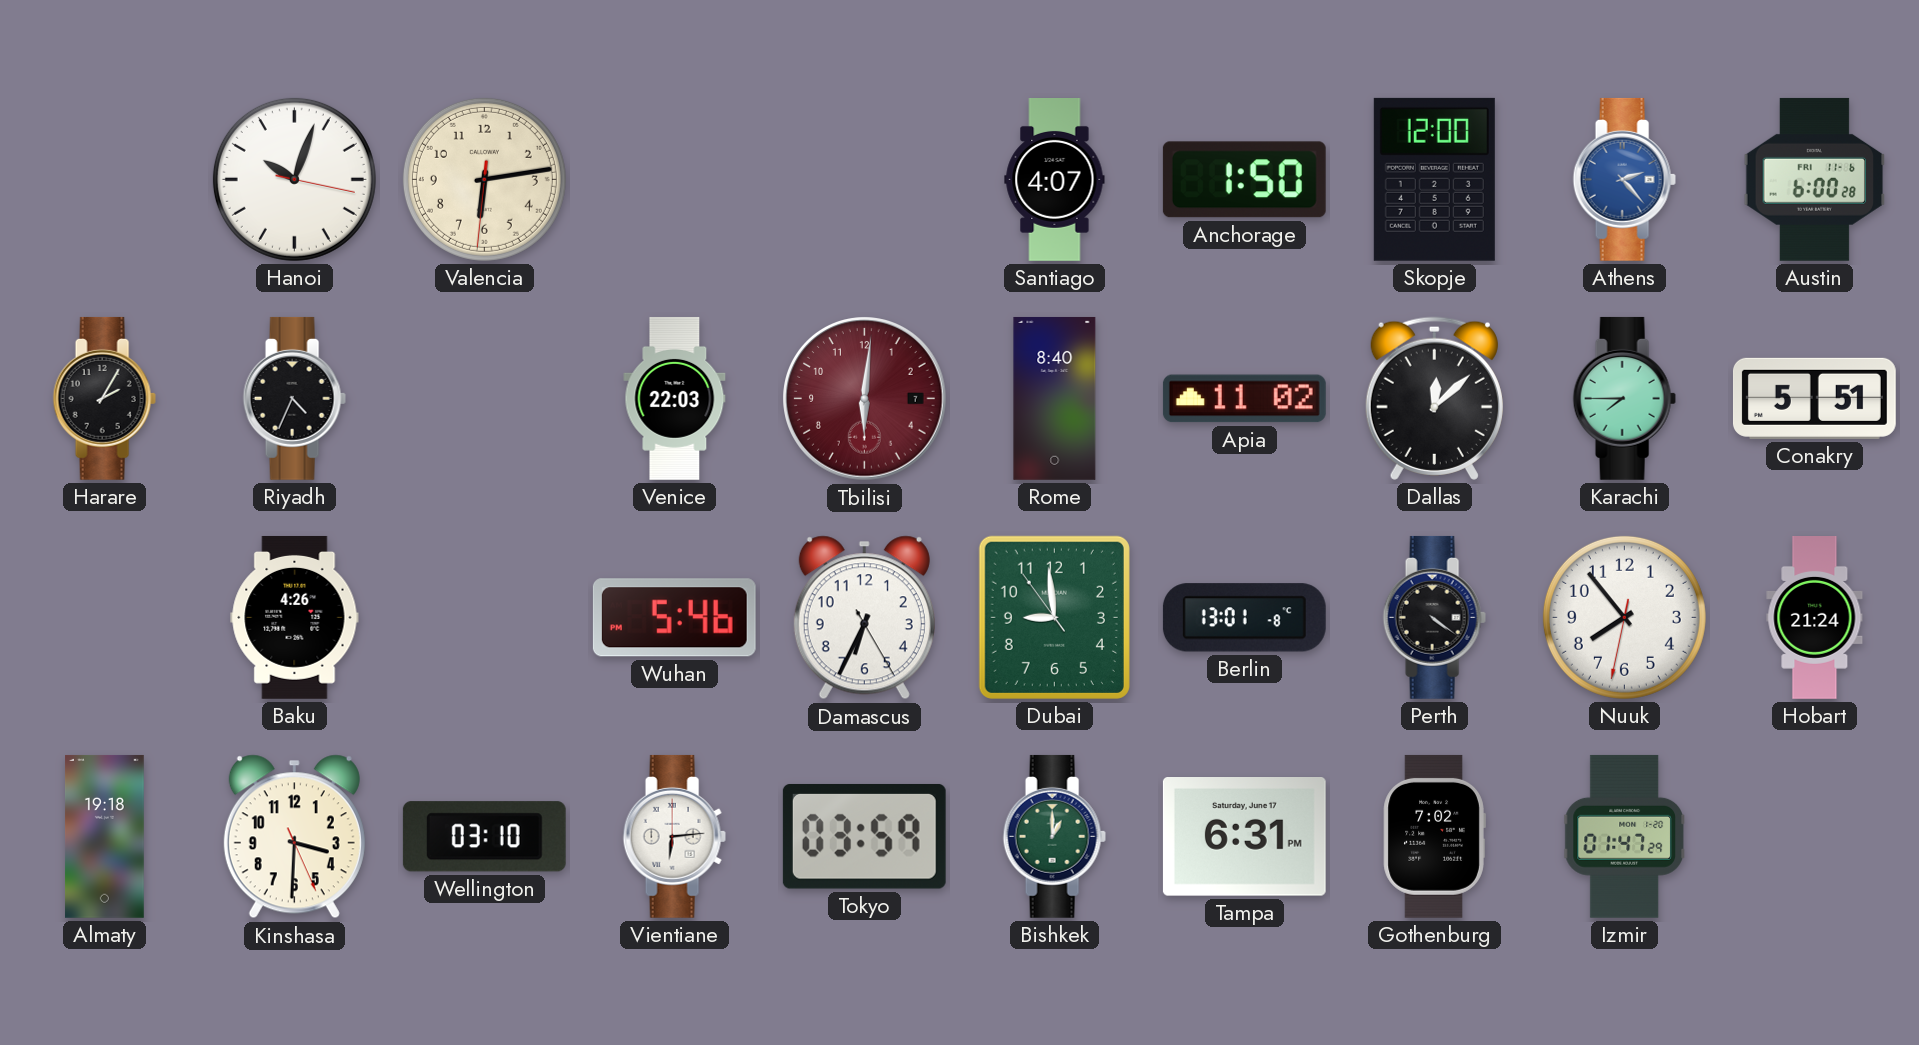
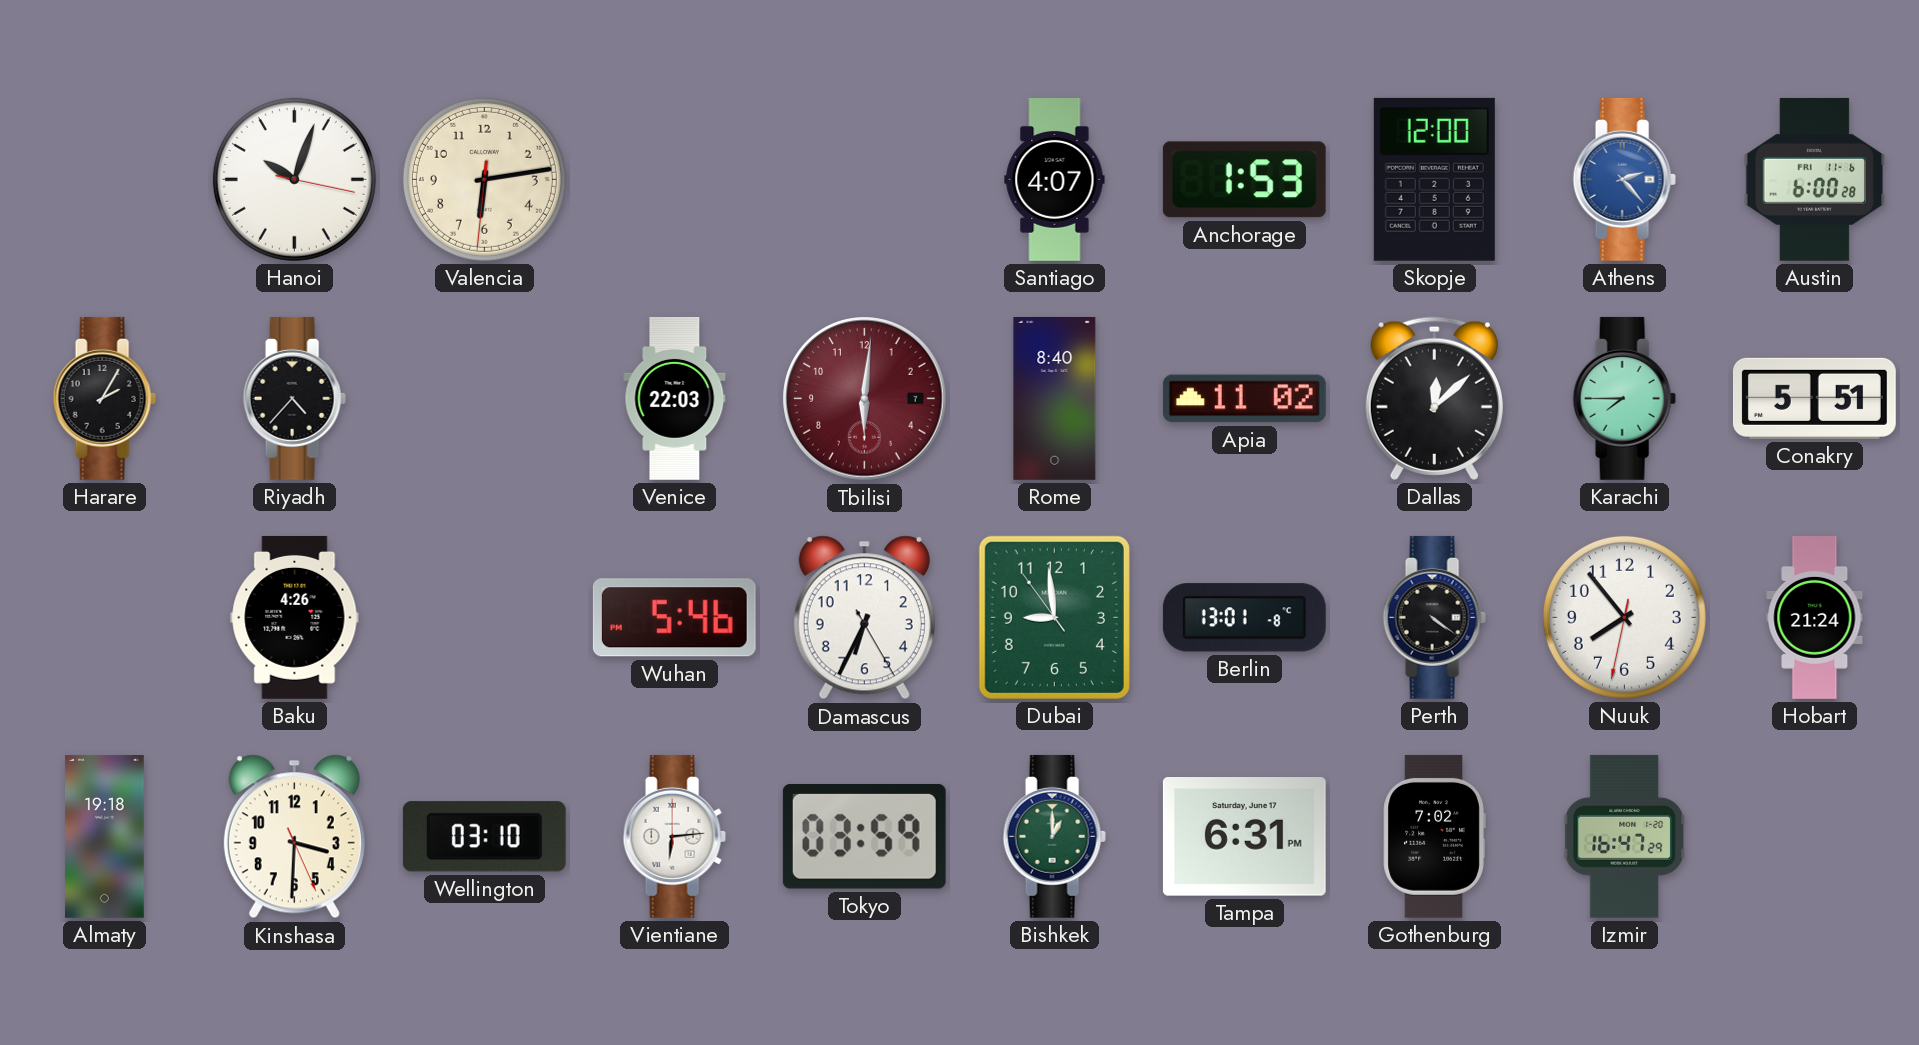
Anchorage: 1:50 -> 1:53
Riyadh: 4:34 -> 4:37
Izmir: 01:47 -> 16:47
